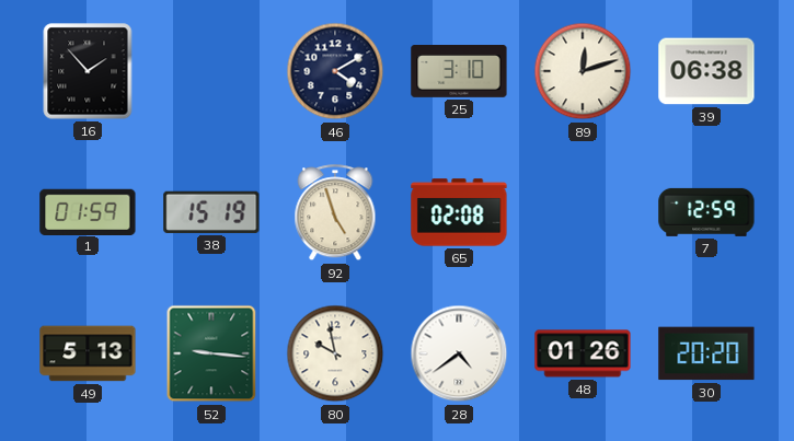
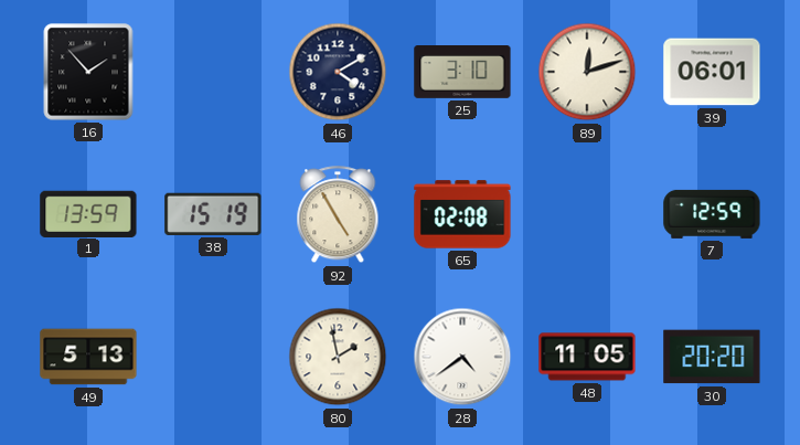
39: 06:38 -> 06:01
1: 01:59 -> 13:59
92: 4:57 -> 4:55
52: 9:16 -> none
80: 9:58 -> 1:58
48: 01:26 -> 11:05
